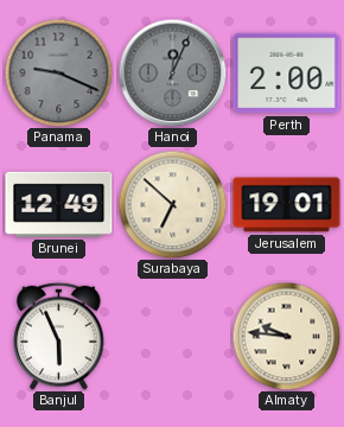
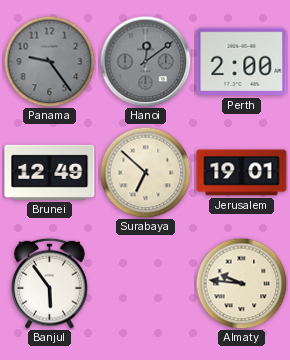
Panama: 9:19 -> 9:24
Hanoi: 12:04 -> 12:09
Banjul: 5:56 -> 5:54
